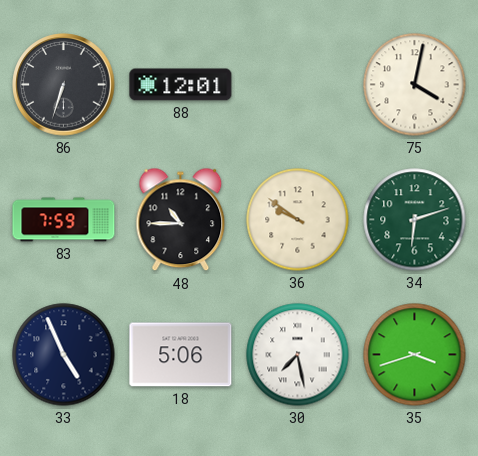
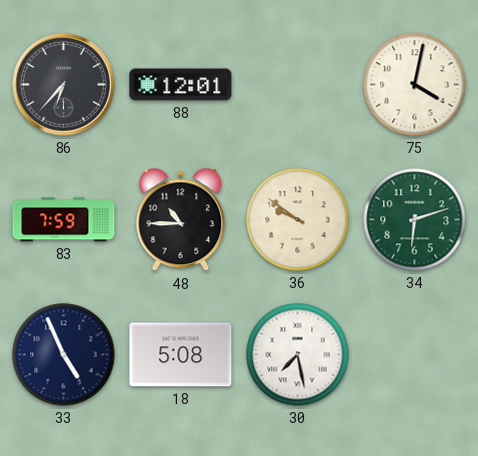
86: 6:33 -> 6:37
18: 5:06 -> 5:08
35: 3:42 -> none
